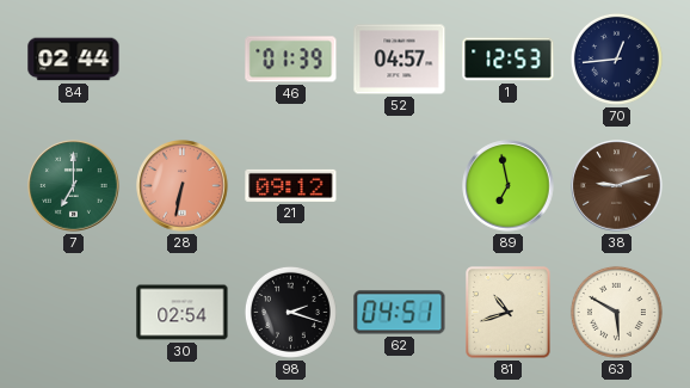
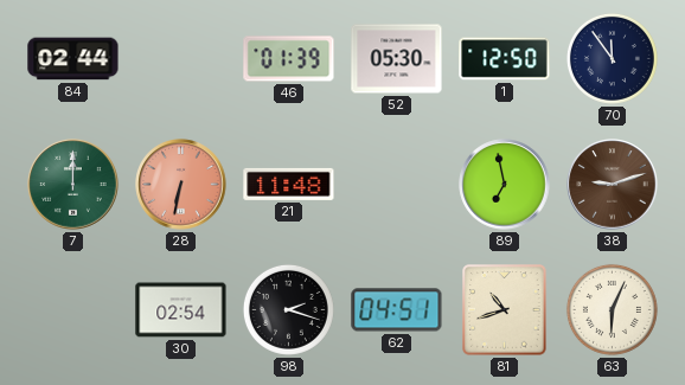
52: 04:57 -> 05:30
1: 12:53 -> 12:50
70: 12:44 -> 11:54
7: 7:00 -> 12:00
21: 09:12 -> 11:48
63: 5:50 -> 6:04
